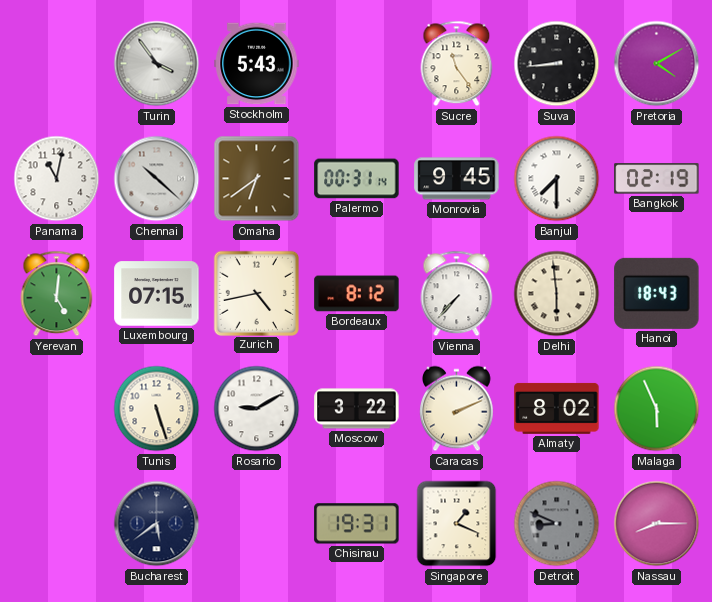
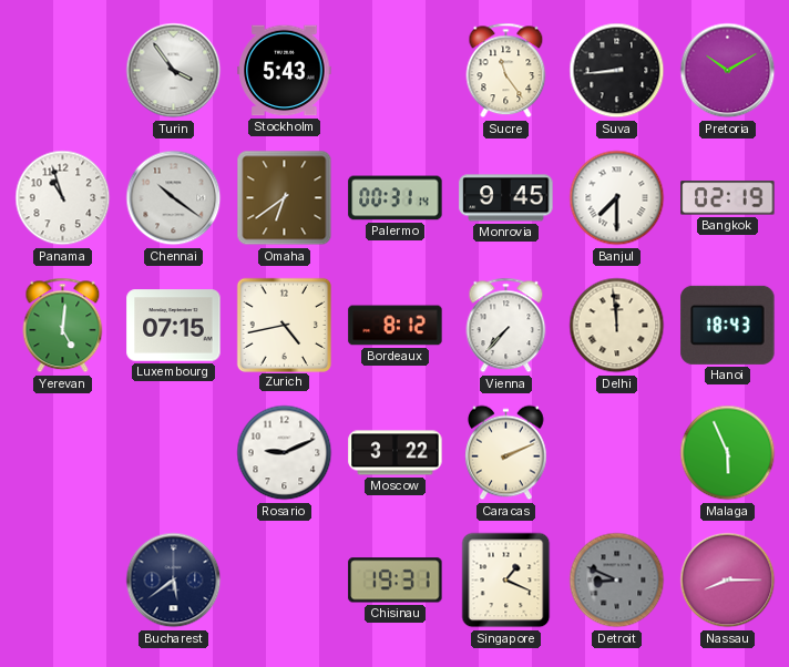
Pretoria: 4:10 -> 10:10
Panama: 11:02 -> 10:57
Chennai: 10:22 -> 10:21
Delhi: 5:59 -> 11:59
Tunis: 5:27 -> none
Rosario: 9:10 -> 9:11
Almaty: 8:02 -> none
